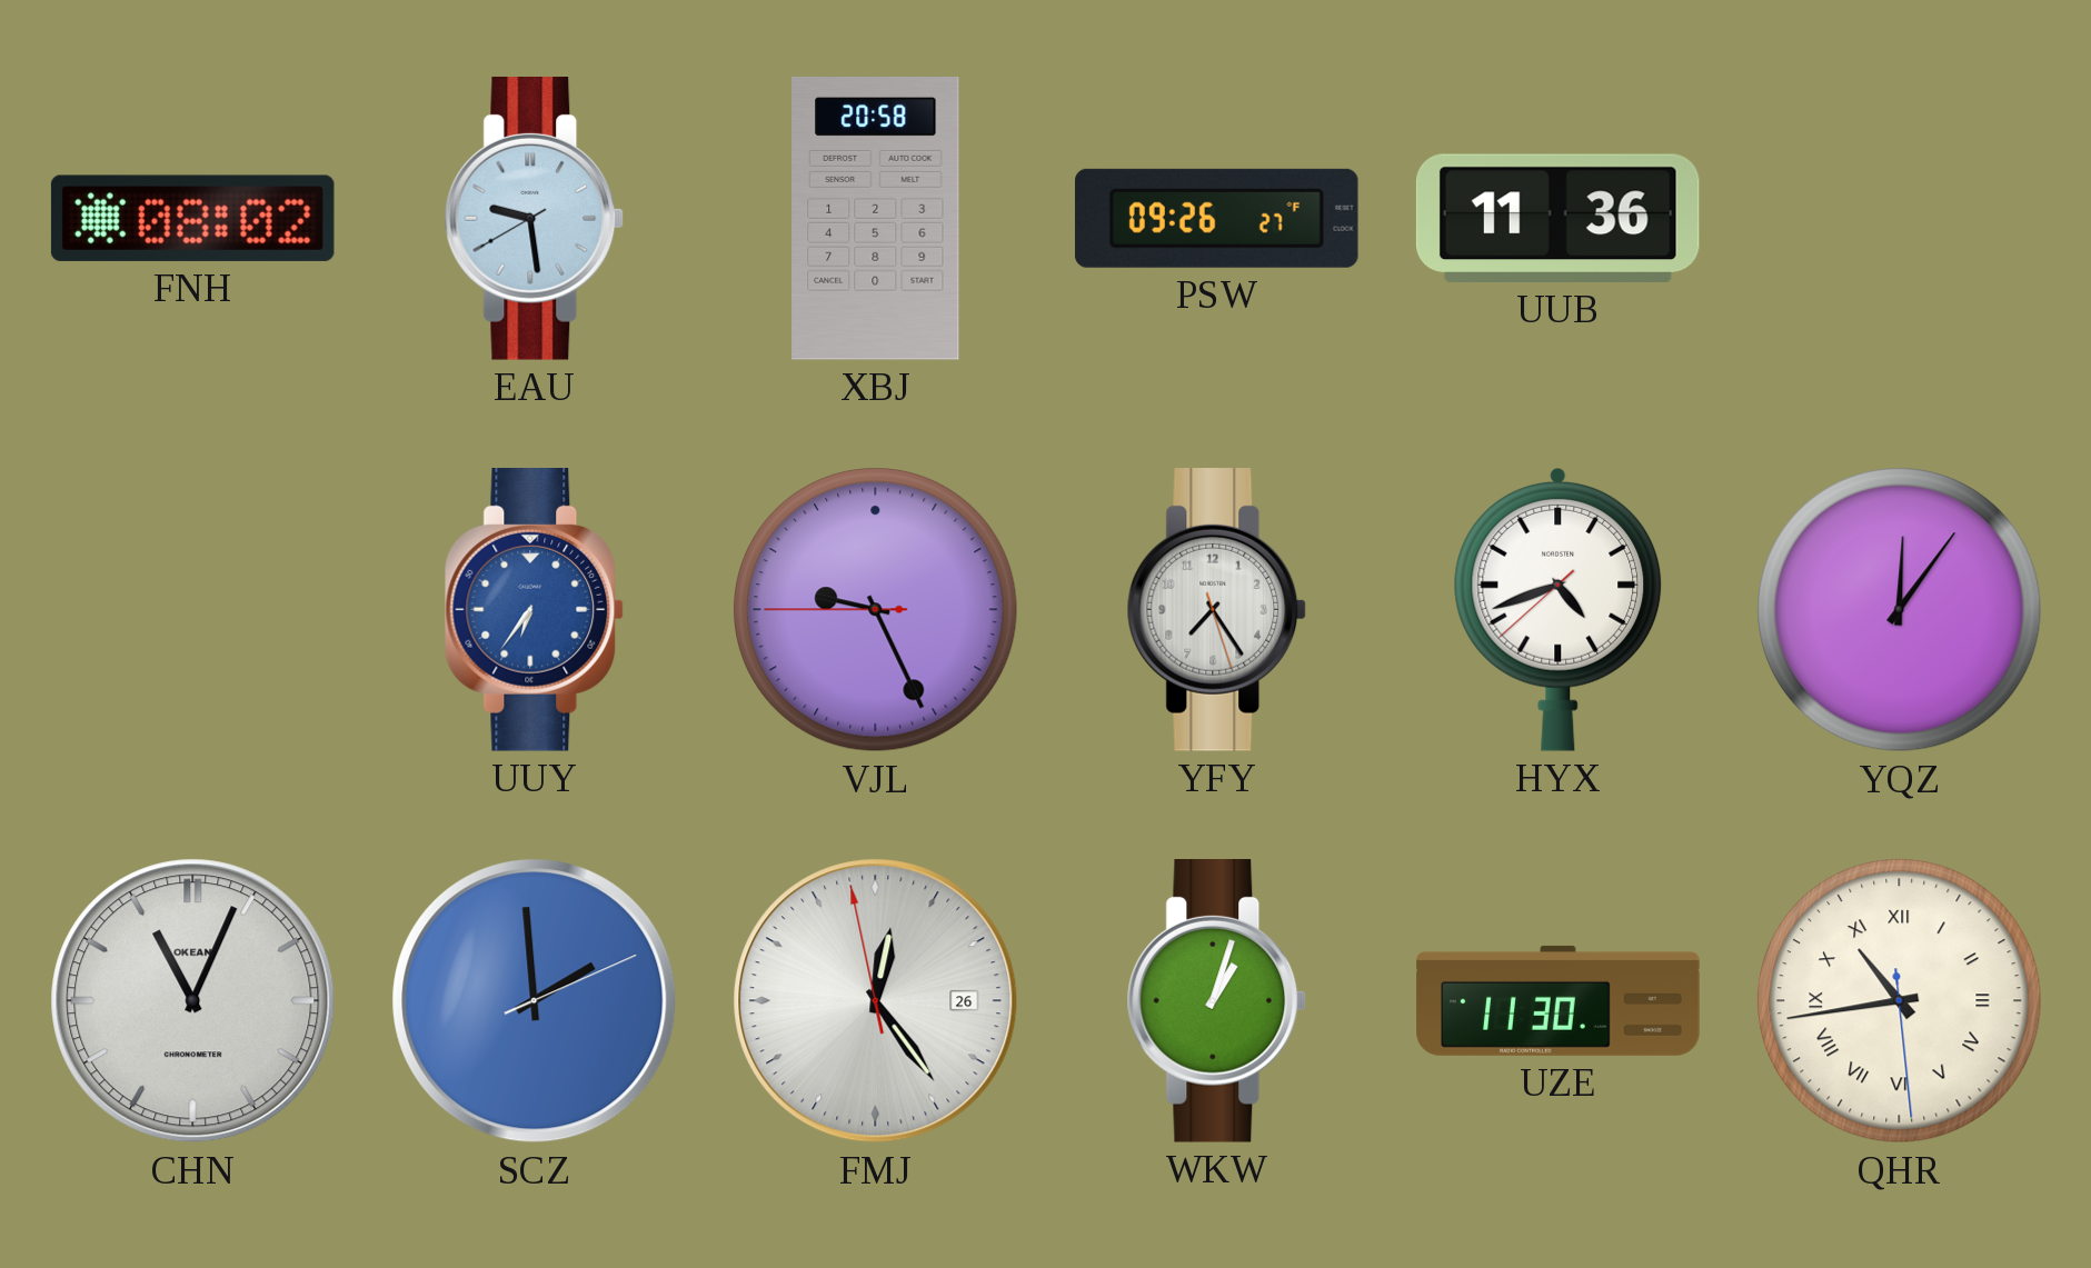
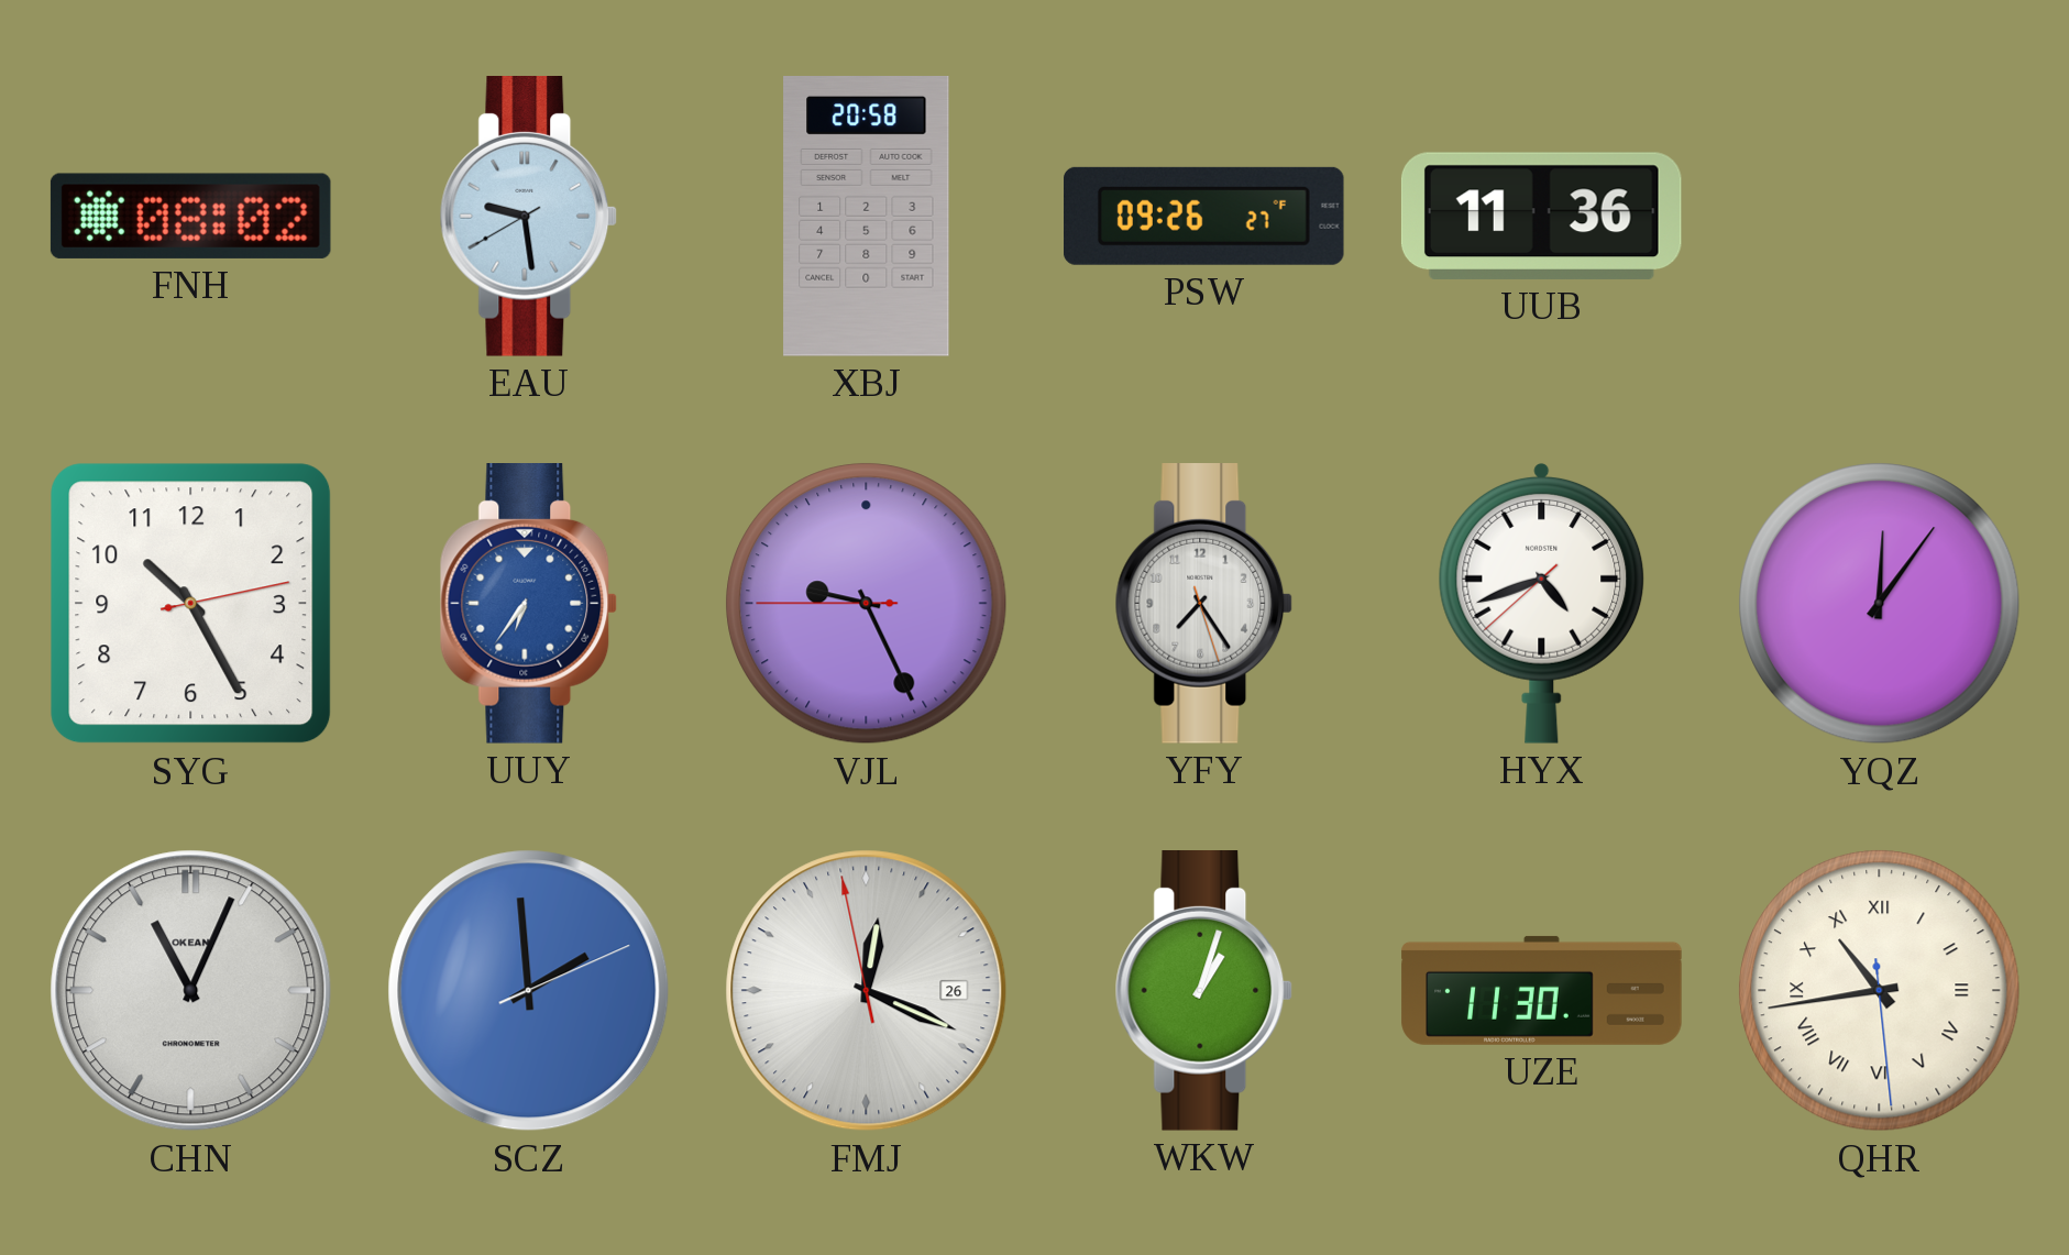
SYG: none -> 10:25
FMJ: 12:23 -> 12:18
